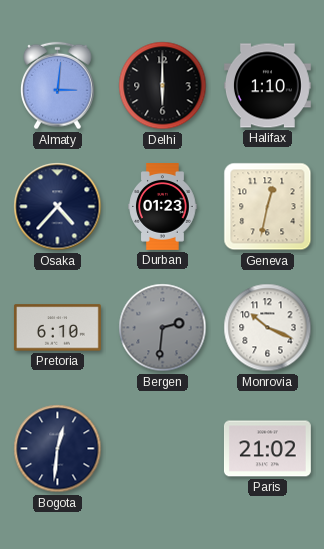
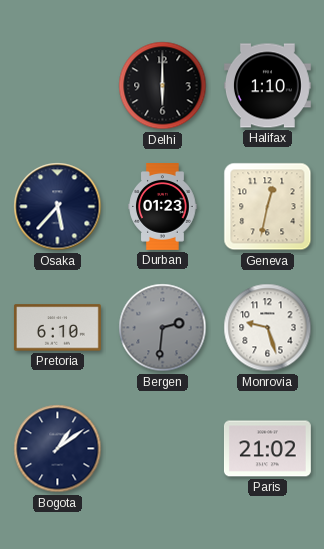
Almaty: 3:01 -> none
Osaka: 4:37 -> 5:37
Monrovia: 10:19 -> 9:27
Bogota: 12:31 -> 1:09
